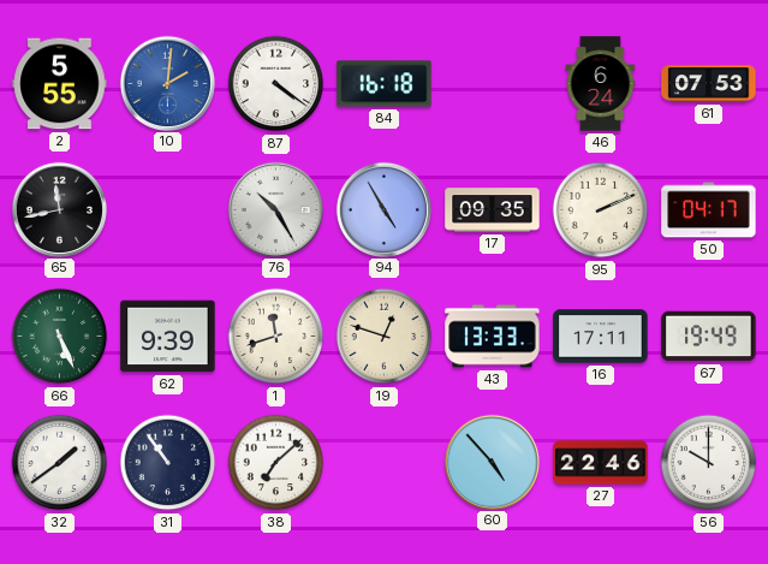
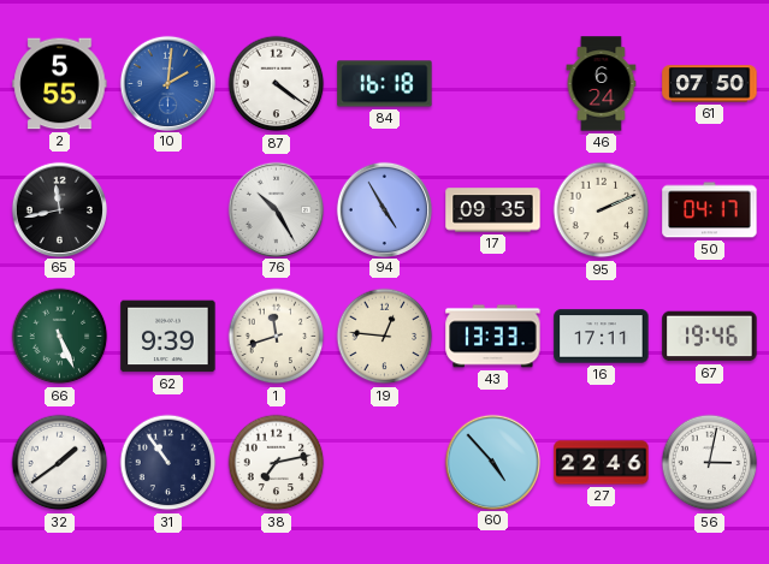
61: 07:53 -> 07:50
19: 12:48 -> 12:46
67: 19:49 -> 19:46
38: 7:08 -> 7:13
56: 10:00 -> 3:02
